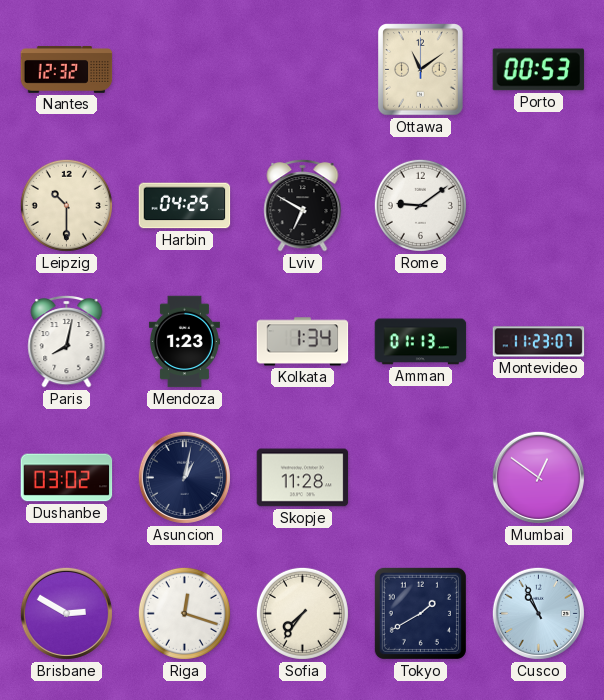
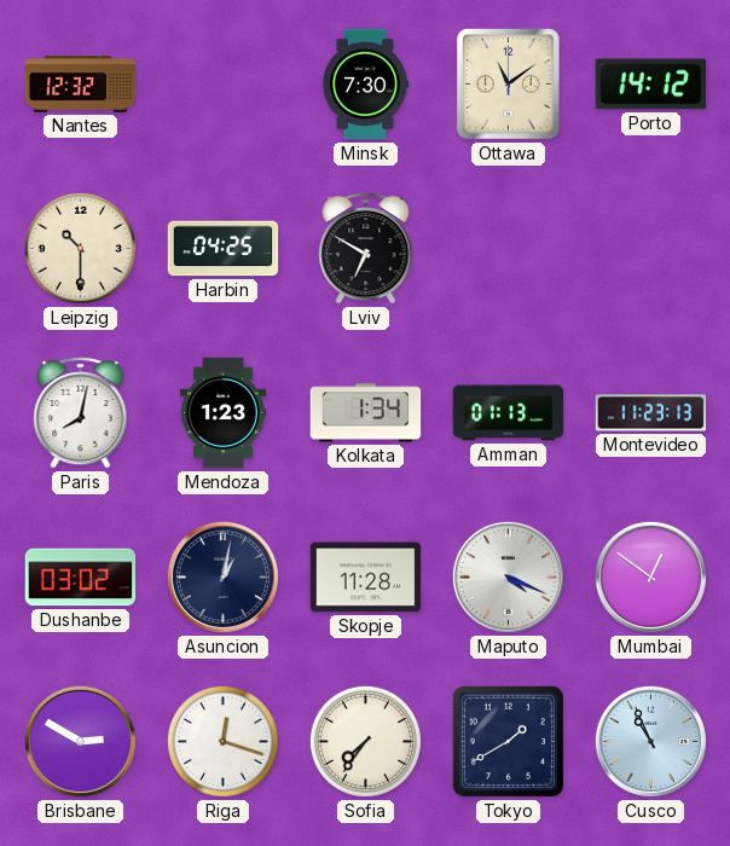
Minsk: none -> 7:30
Porto: 00:53 -> 14:12
Rome: 9:09 -> none
Montevideo: 11:23:07 -> 11:23:13
Maputo: none -> 4:19
